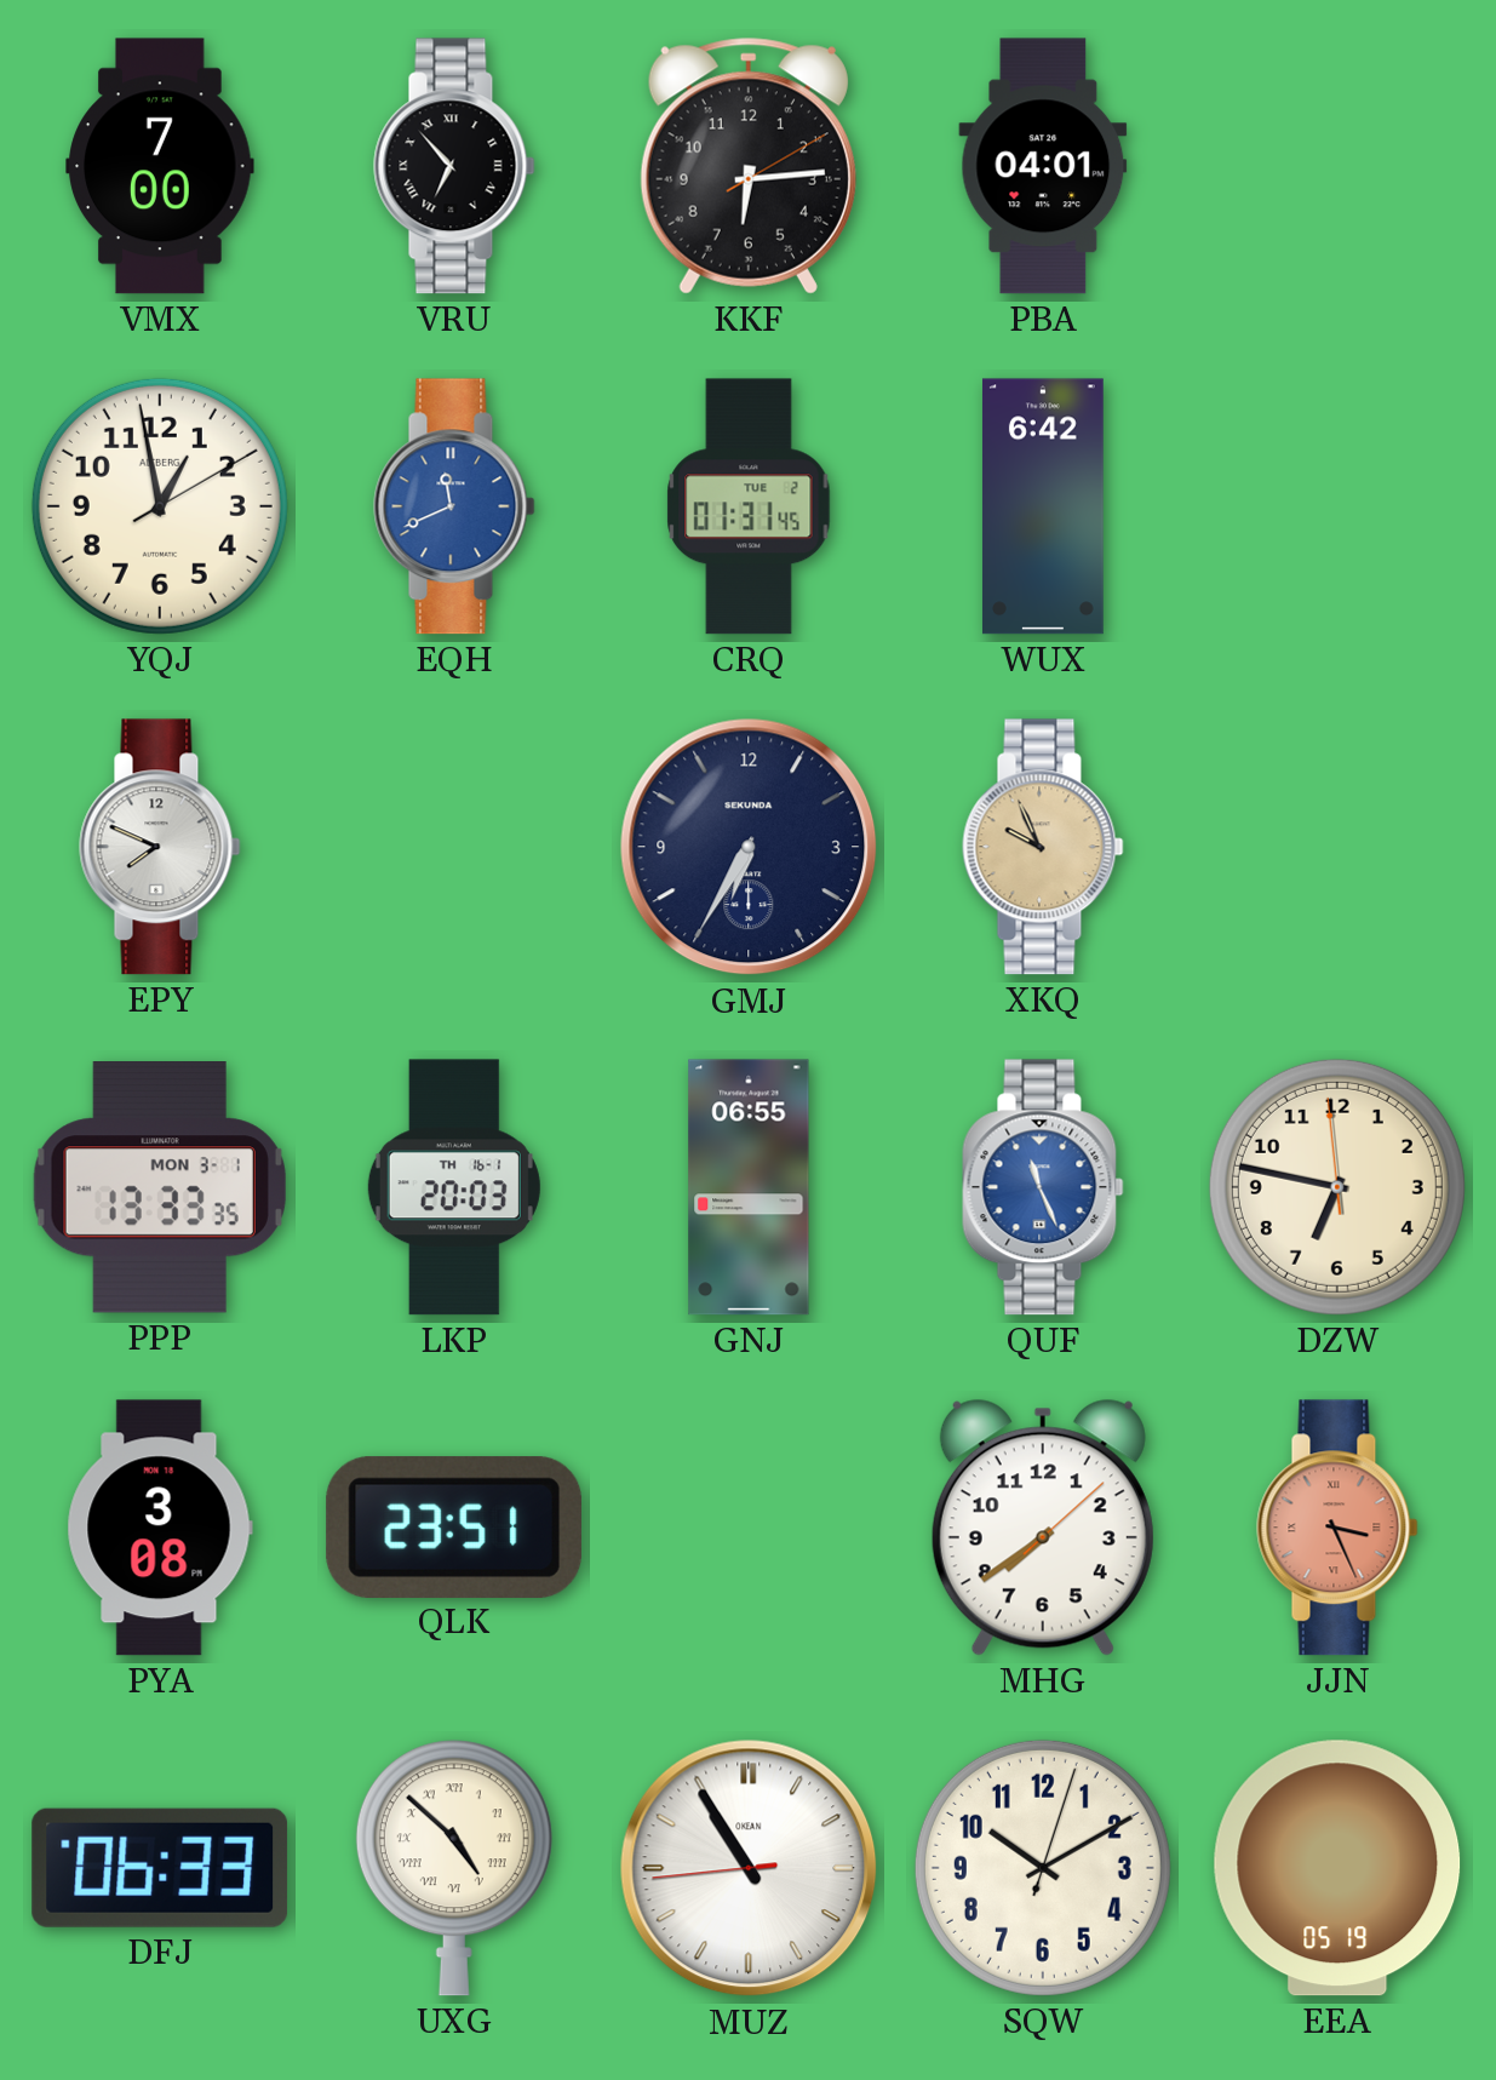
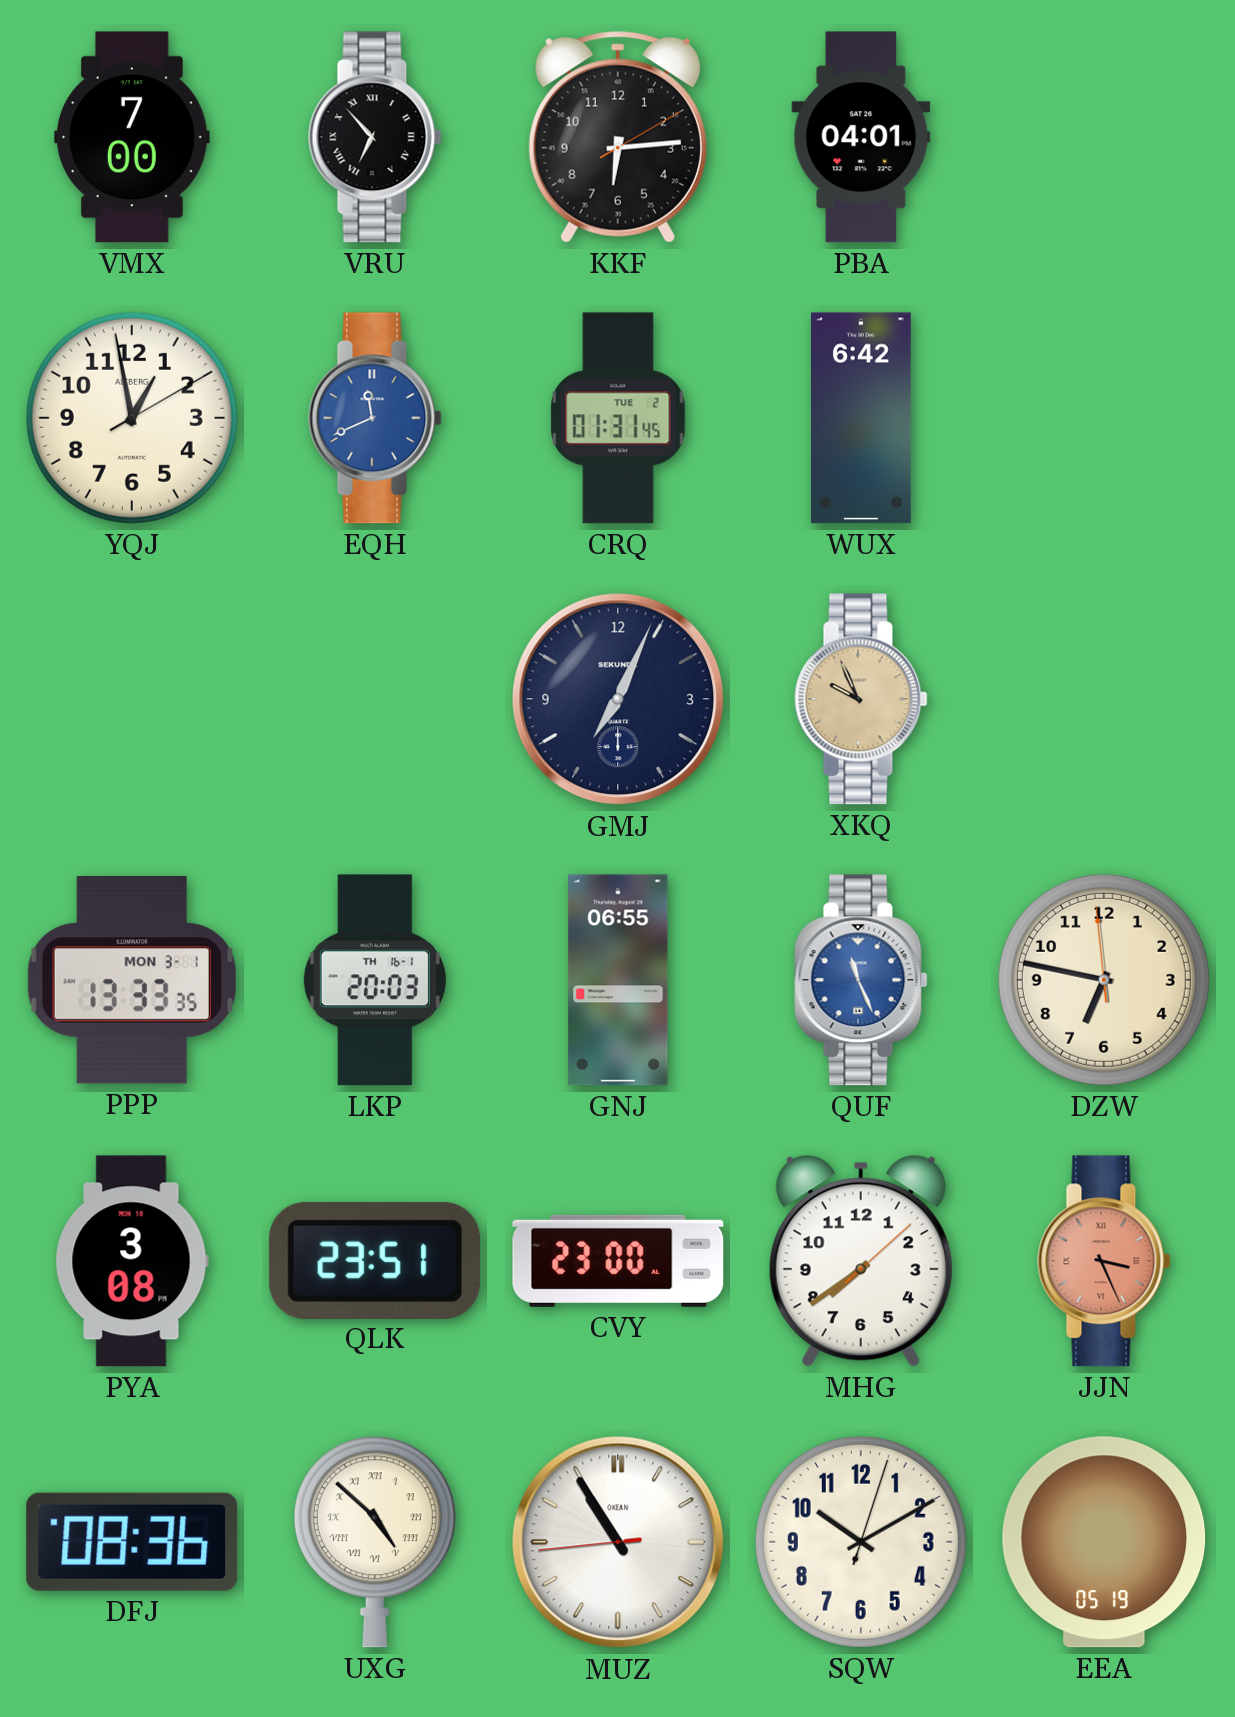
EPY: 7:49 -> none
GMJ: 6:35 -> 7:04
CVY: none -> 23:00
DFJ: 06:33 -> 08:36
